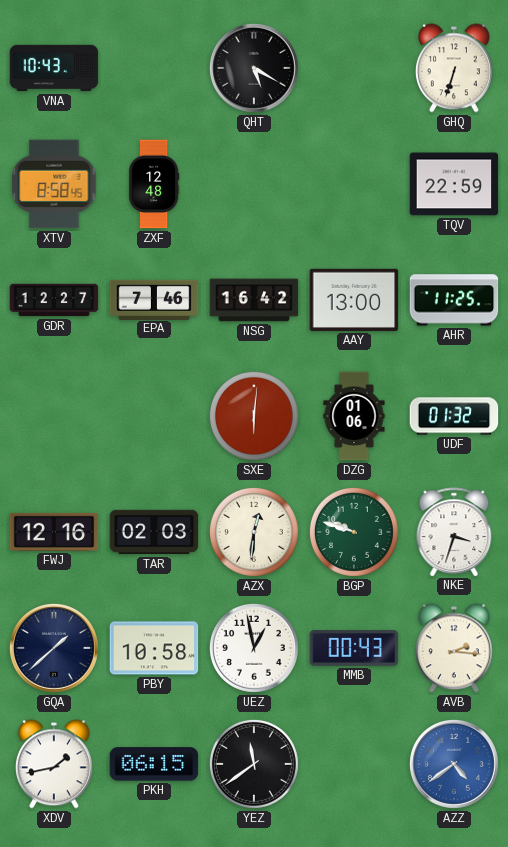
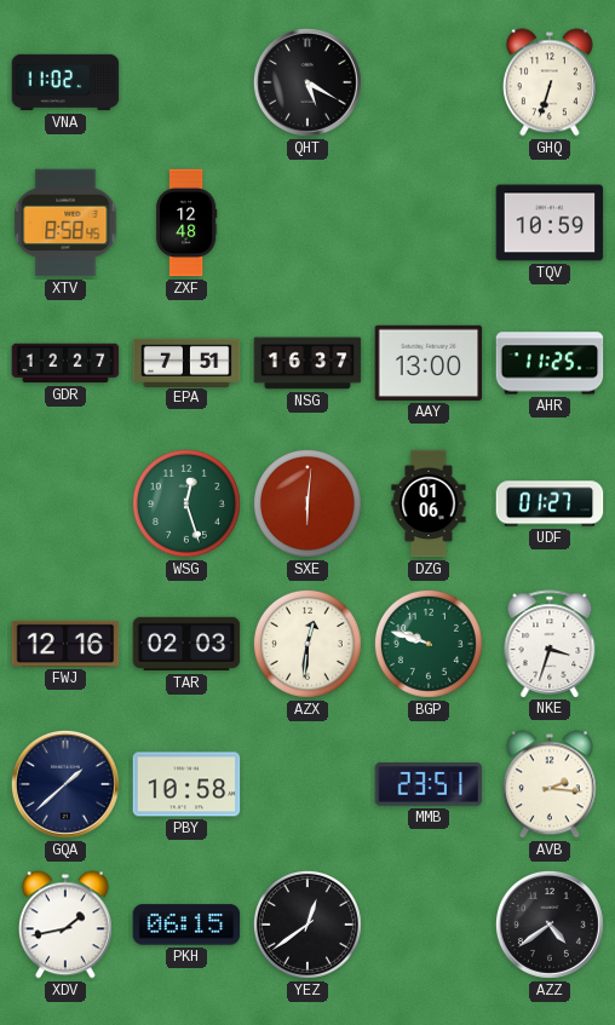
VNA: 10:43 -> 11:02
TQV: 22:59 -> 10:59
EPA: 7:46 -> 7:51
NSG: 16:42 -> 16:37
WSG: none -> 12:27
UDF: 01:32 -> 01:27
UEZ: 12:58 -> none
MMB: 00:43 -> 23:51
YEZ: 11:39 -> 12:39
AZZ dial: blue -> black
